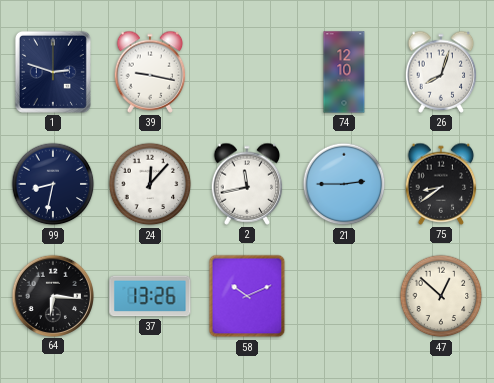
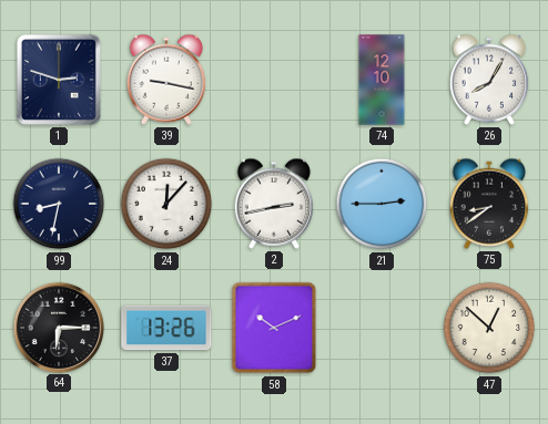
26: 8:03 -> 8:05
2: 11:43 -> 2:43
64: 6:16 -> 6:15
